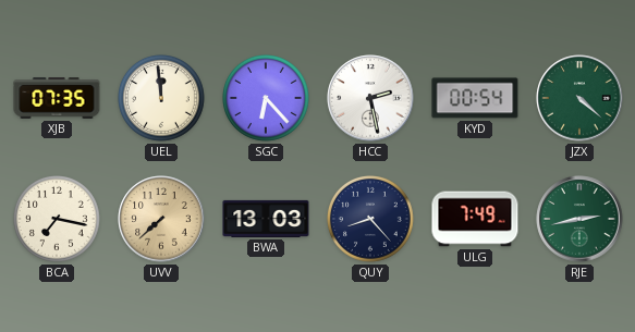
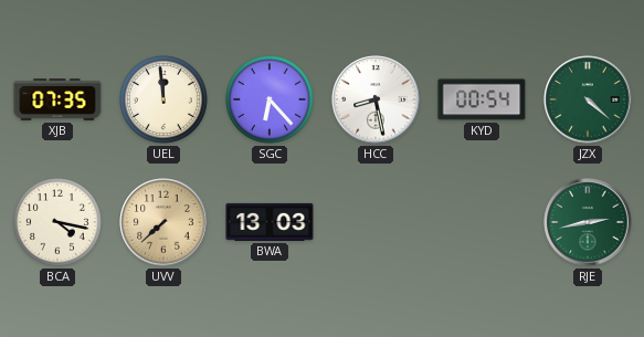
HCC: 2:28 -> 8:28
BCA: 7:17 -> 4:17
QUY: 8:23 -> none
ULG: 7:49 -> none
